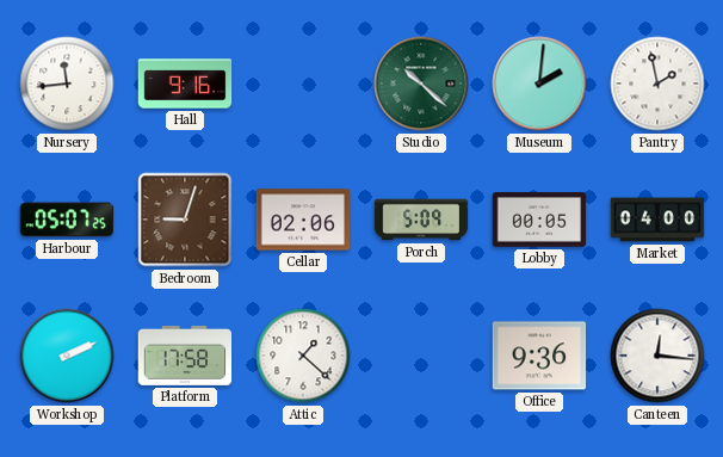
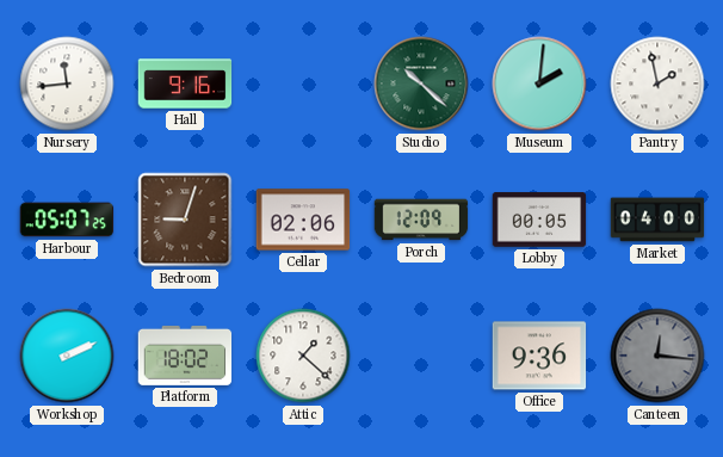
Porch: 5:09 -> 12:09
Platform: 17:58 -> 18:02
Canteen dial: white -> grey
